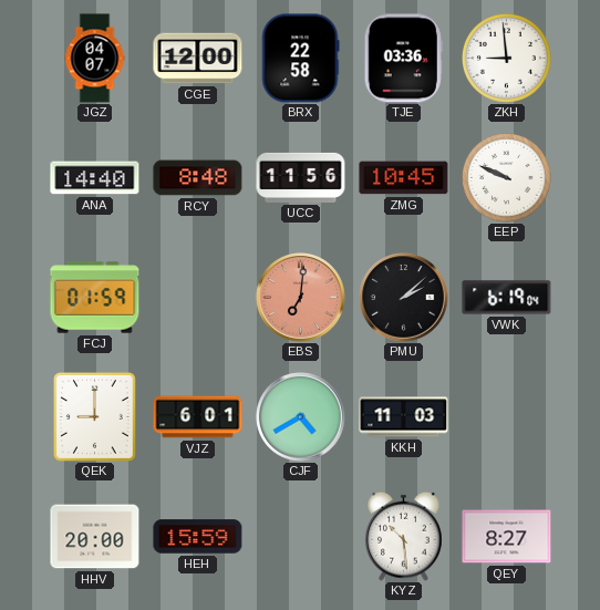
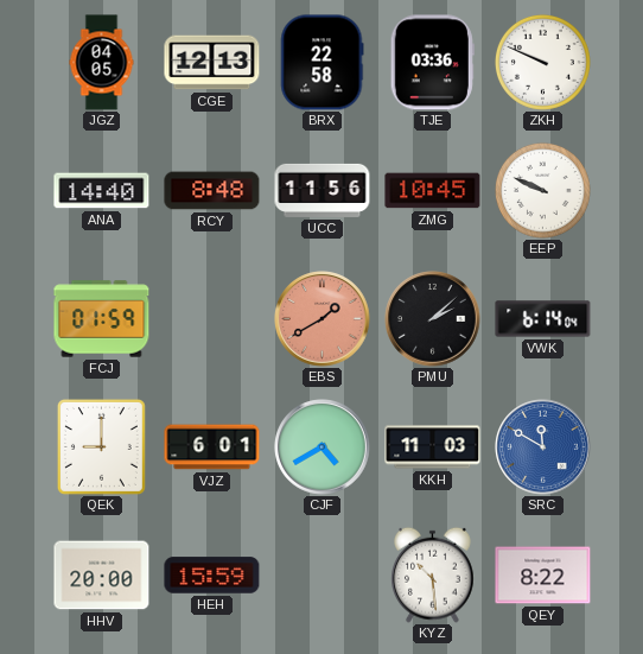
JGZ: 04:07 -> 04:05
CGE: 12:00 -> 12:13
ZKH: 8:59 -> 9:49
EBS: 7:01 -> 1:40
VWK: 6:19 -> 6:14
SRC: none -> 11:50
QEY: 8:27 -> 8:22
